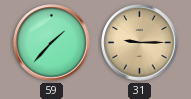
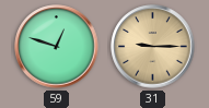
59: 1:37 -> 12:48
